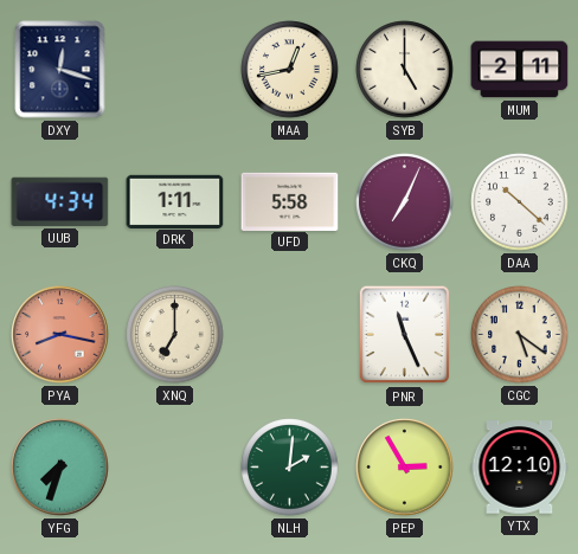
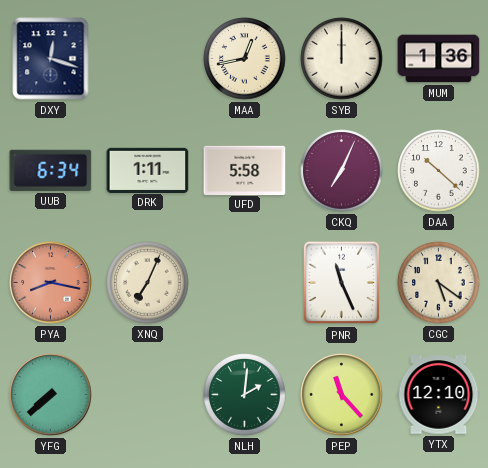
SYB: 5:00 -> 12:00
MUM: 2:11 -> 1:36
UUB: 4:34 -> 6:34
XNQ: 7:00 -> 7:04
YFG: 7:33 -> 7:38
PEP: 2:55 -> 11:23
